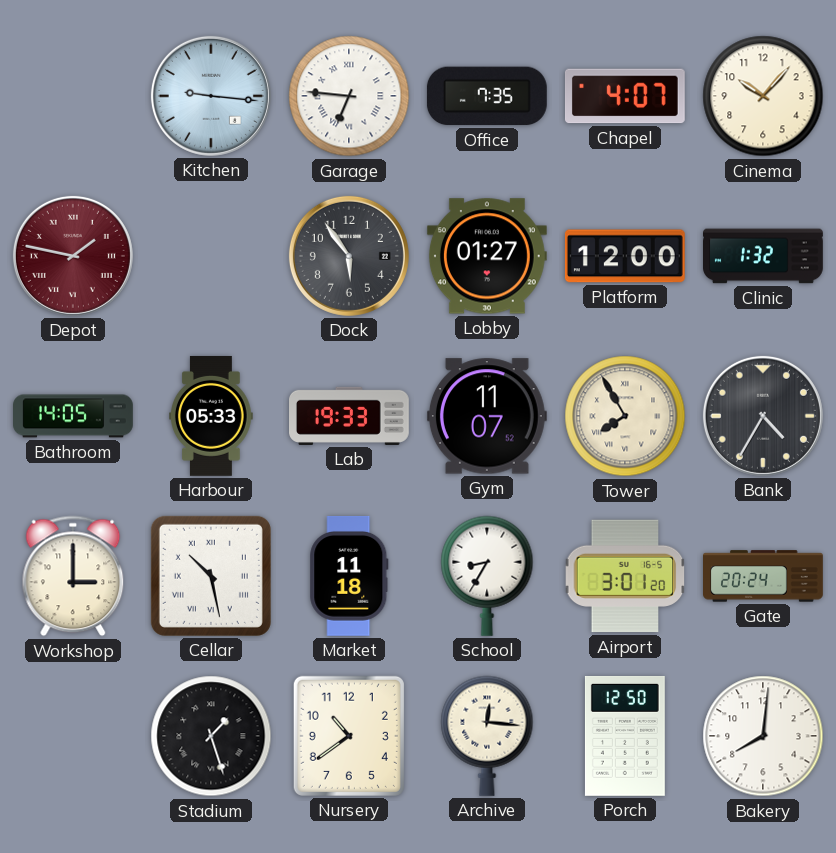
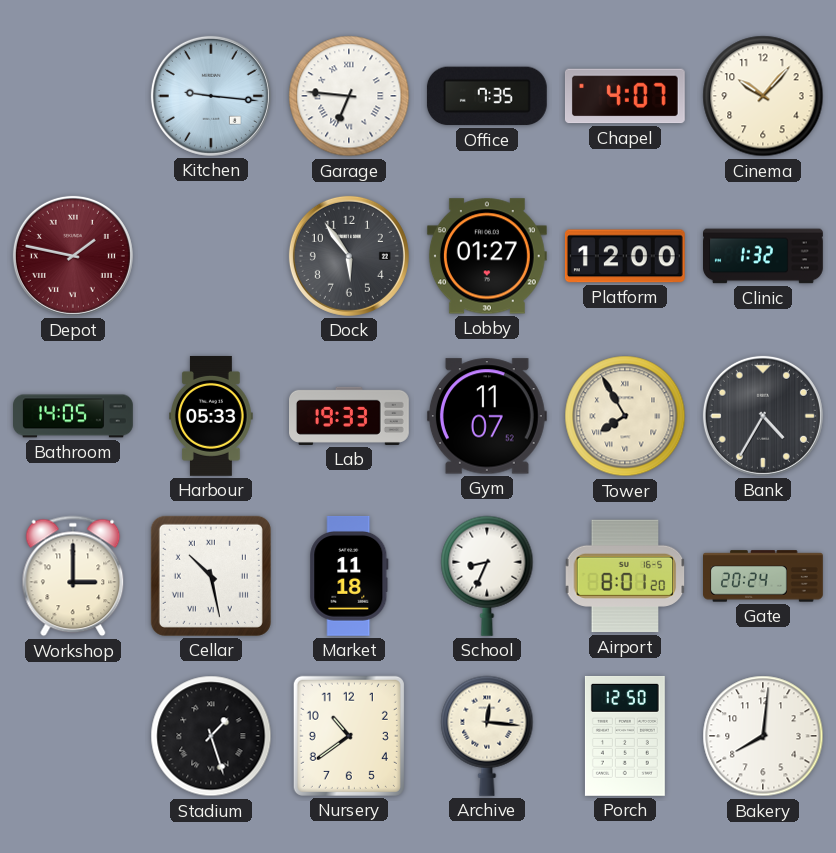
School: 8:35 -> 8:34
Airport: 3:01 -> 8:01
